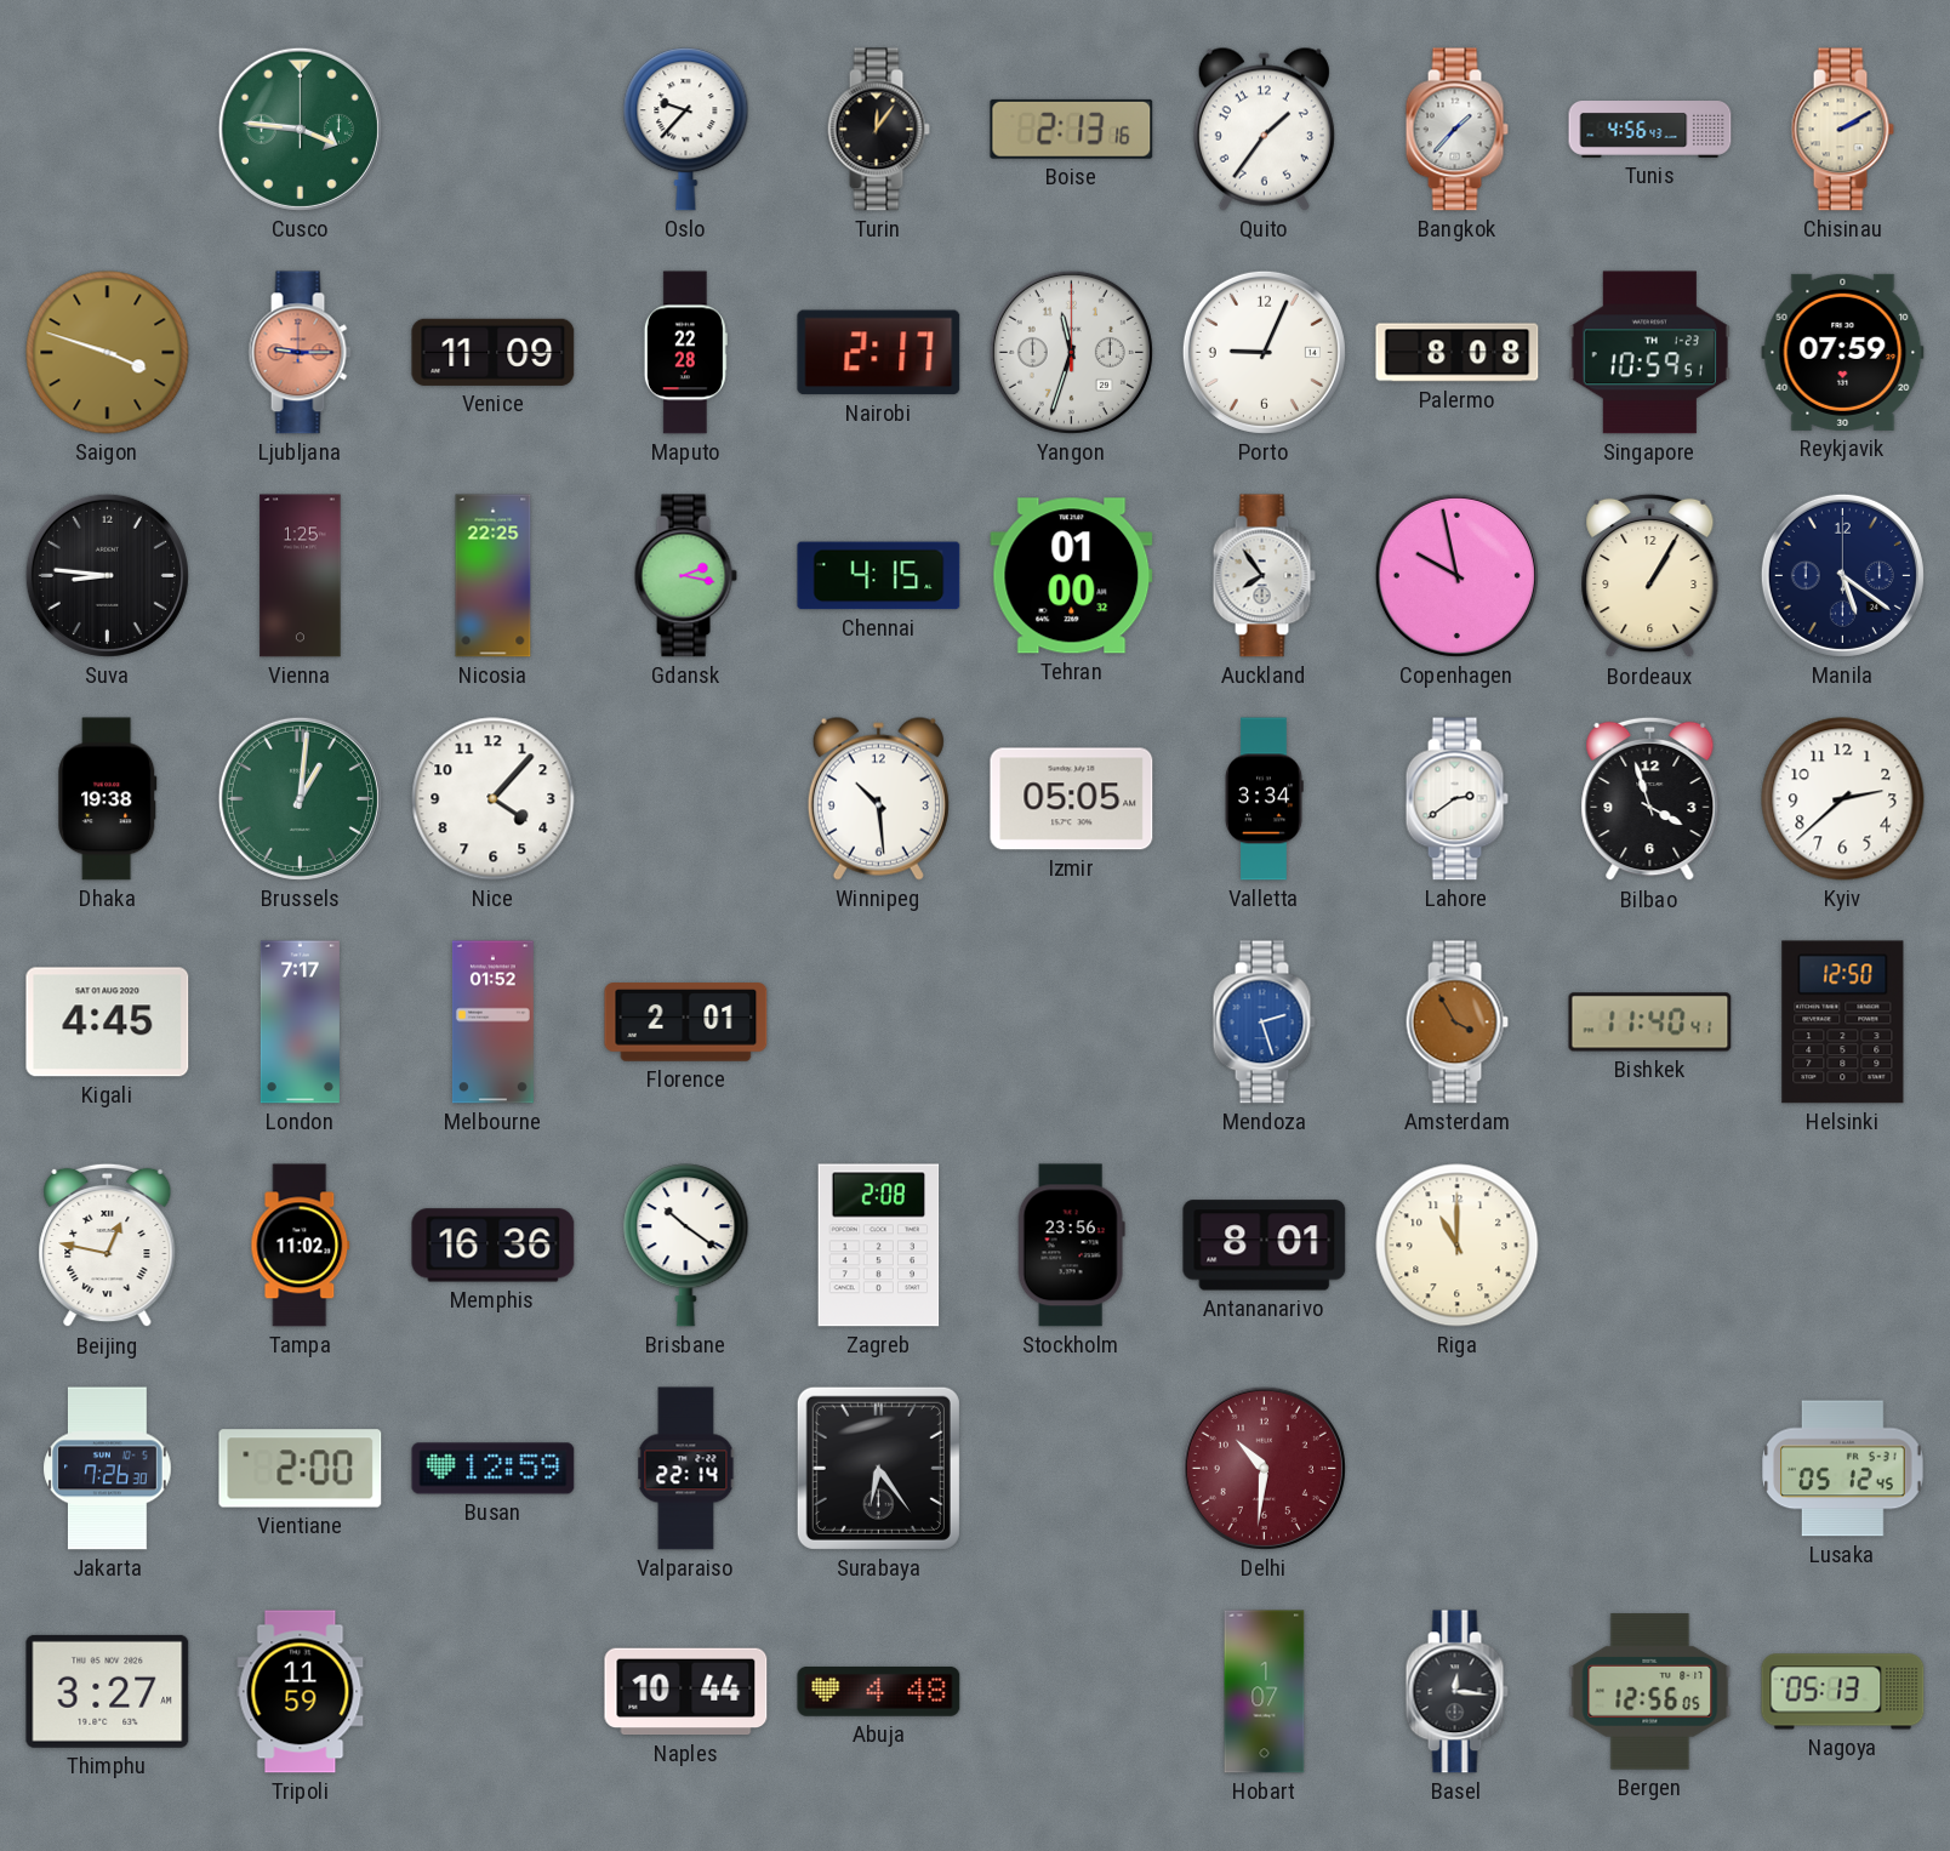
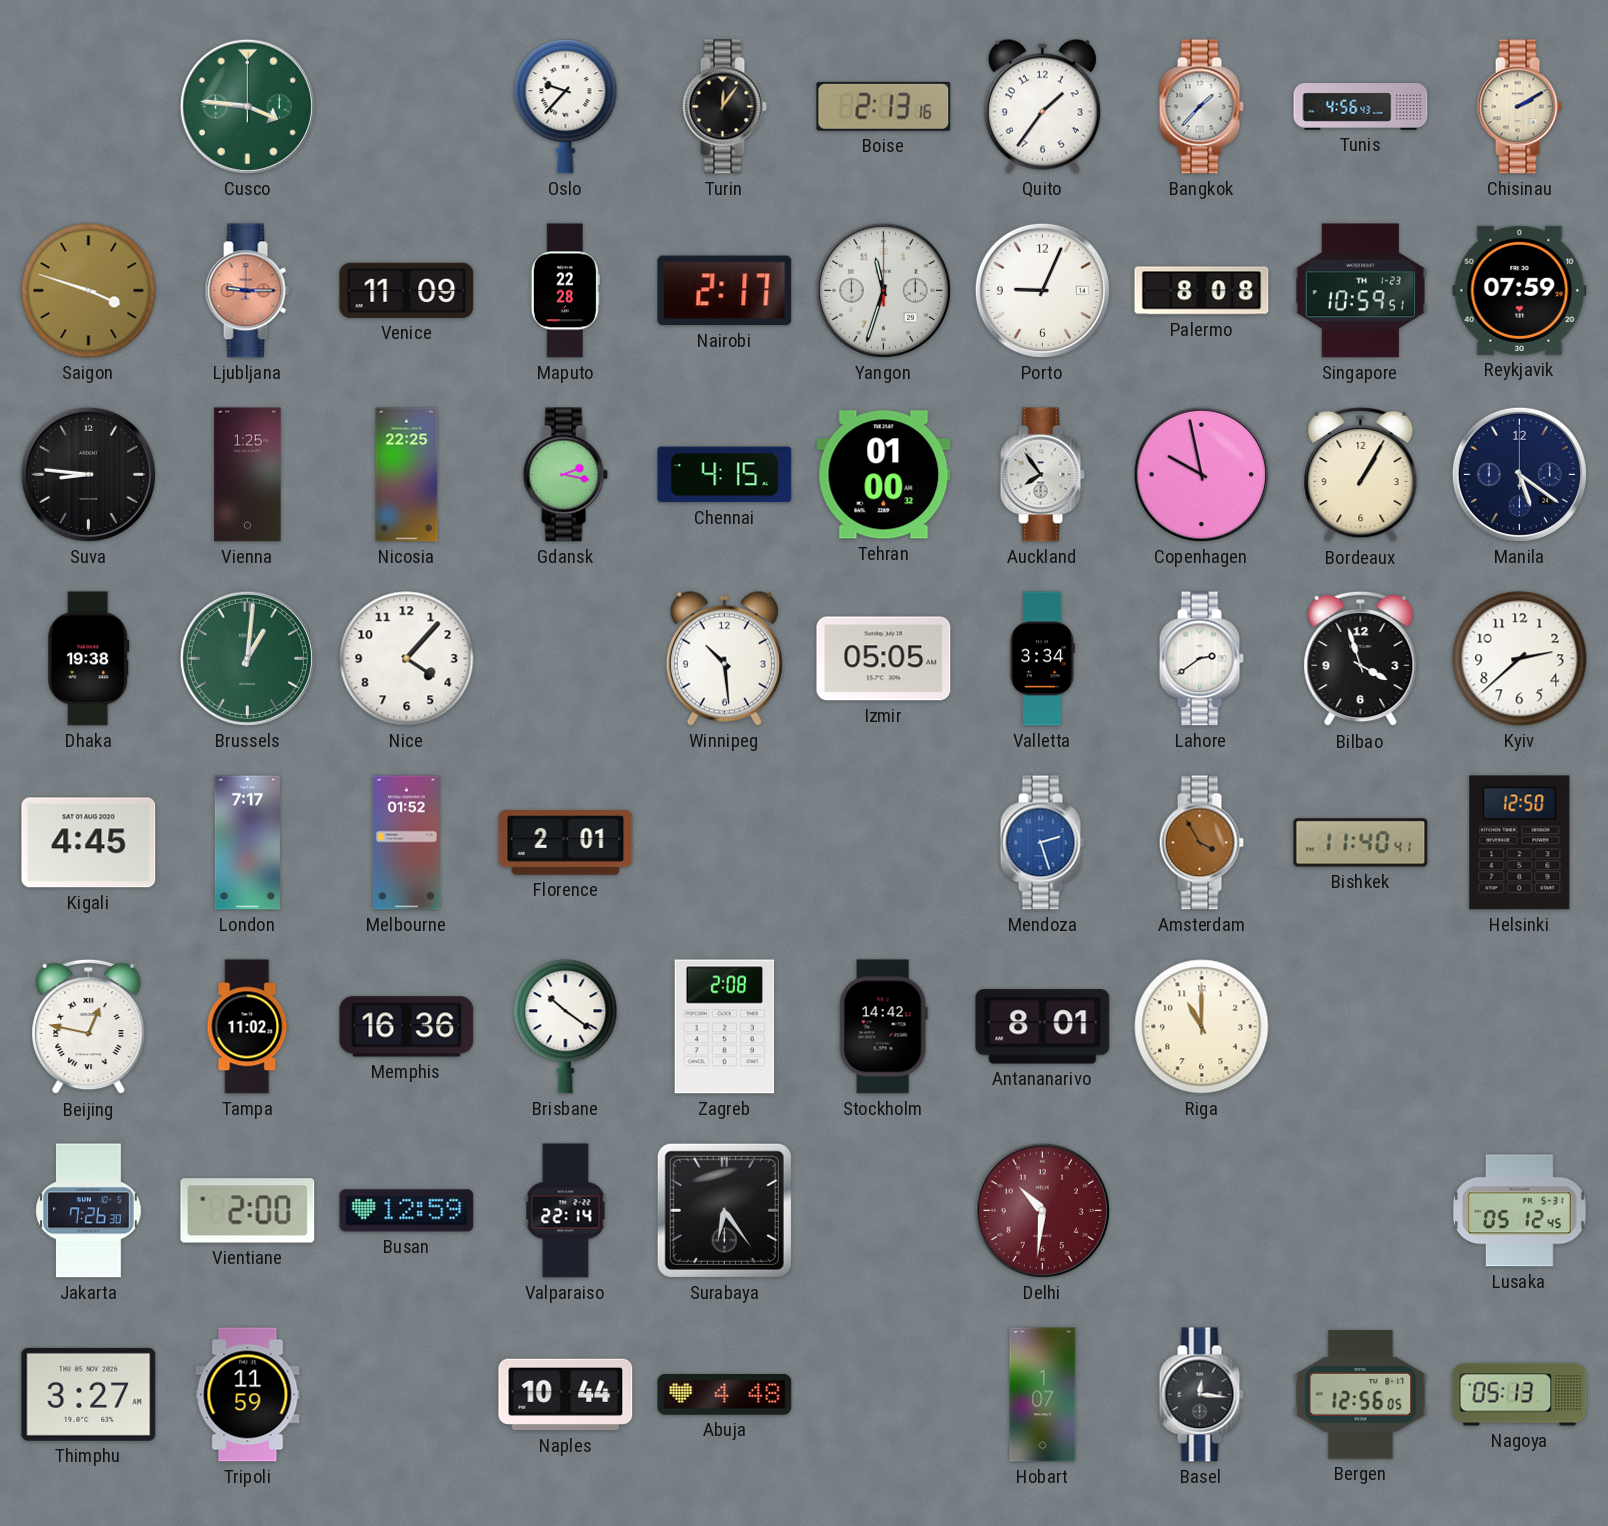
Stockholm: 23:56 -> 14:42
